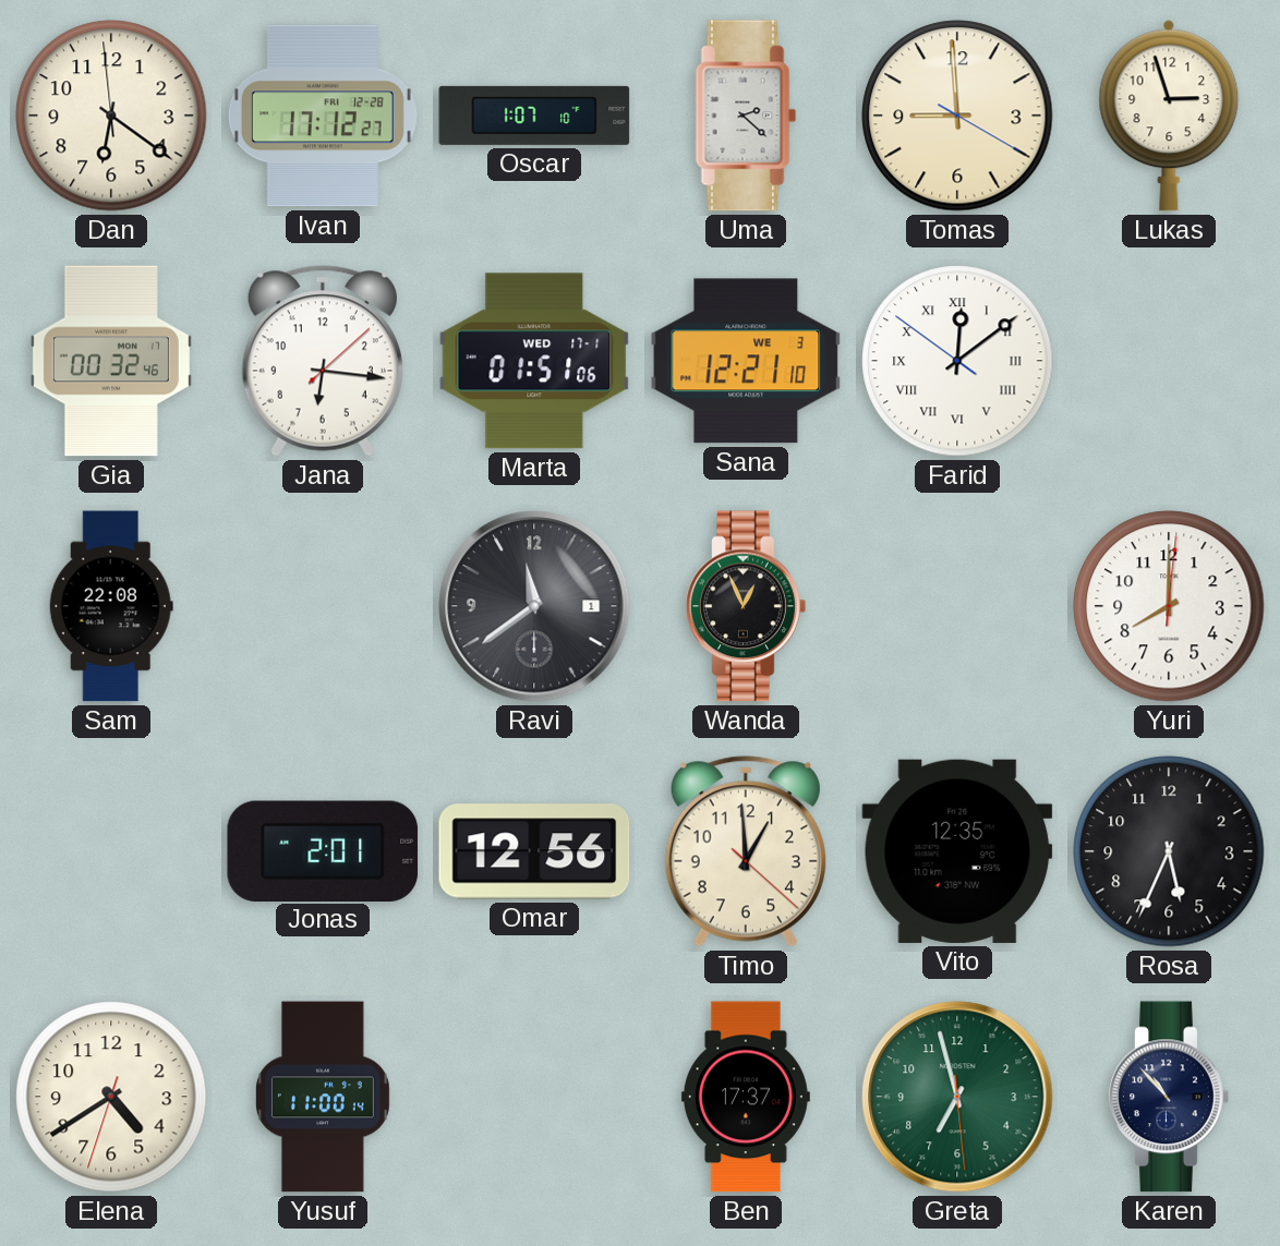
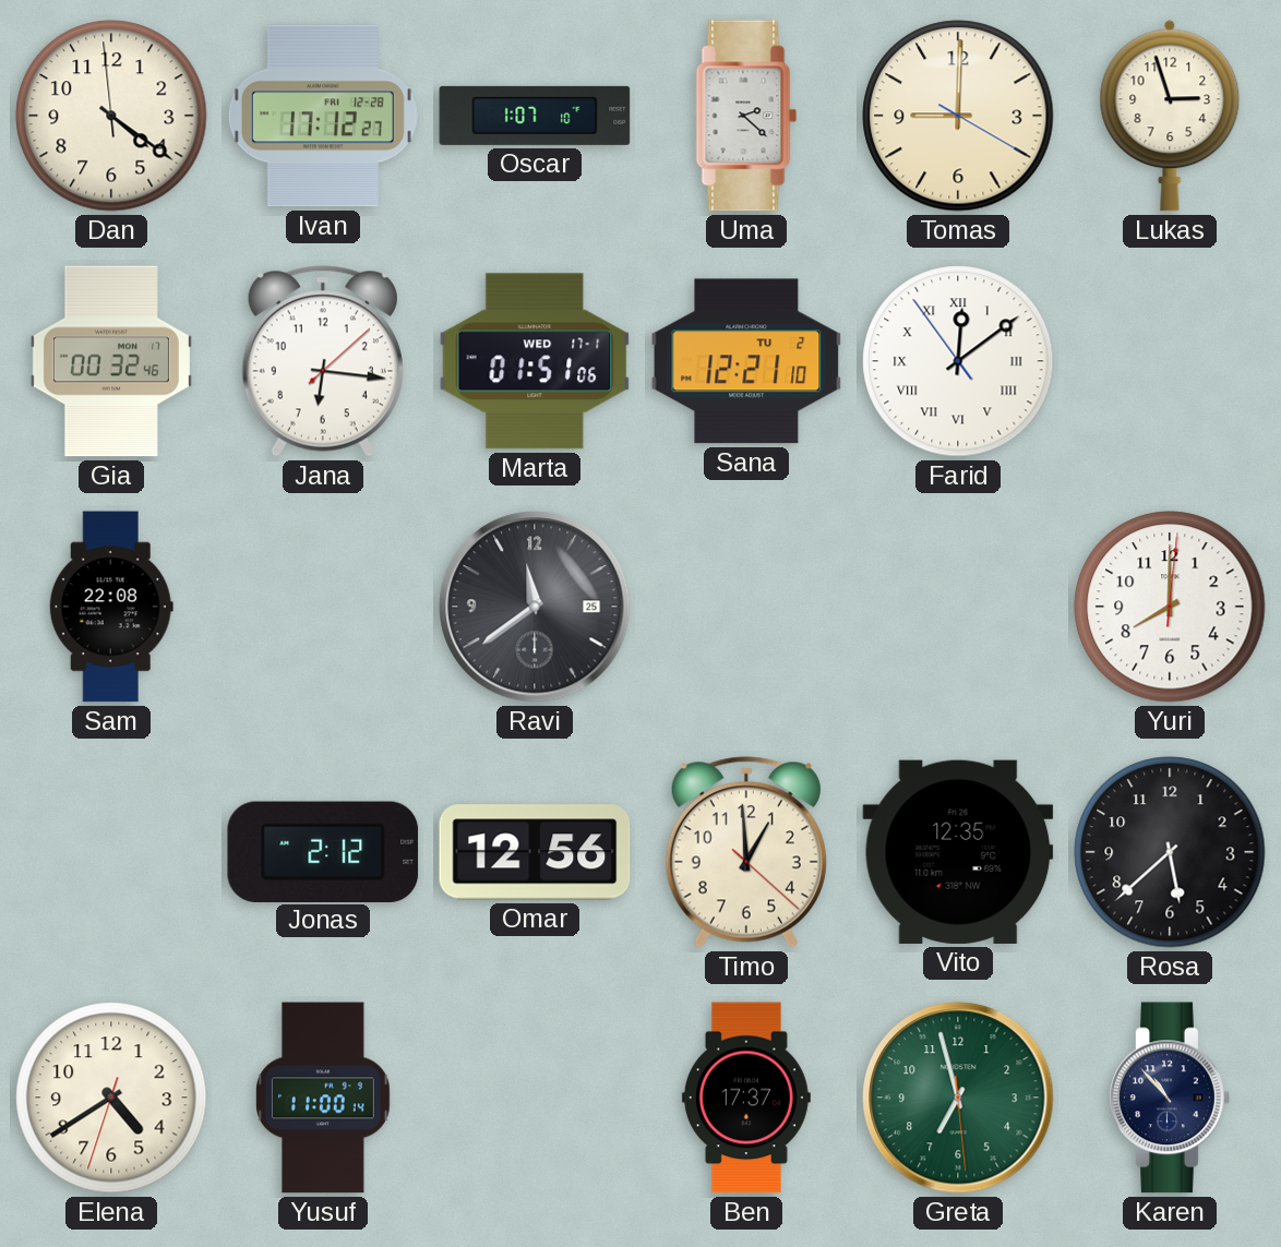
Dan: 6:20 -> 4:20
Tomas: 8:59 -> 9:00
Sana date: WE 3 -> TU 2
Farid: 12:08:51 -> 12:08:54
Ravi date: 1 -> 25
Wanda: 12:56 -> none
Jonas: 2:01 -> 2:12
Rosa: 5:34 -> 5:38
